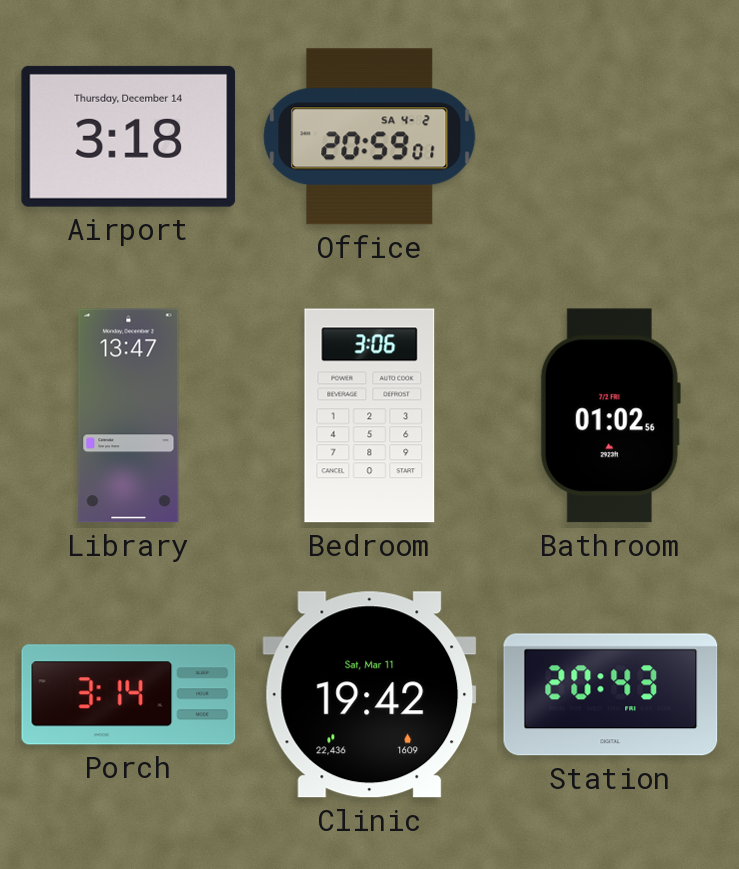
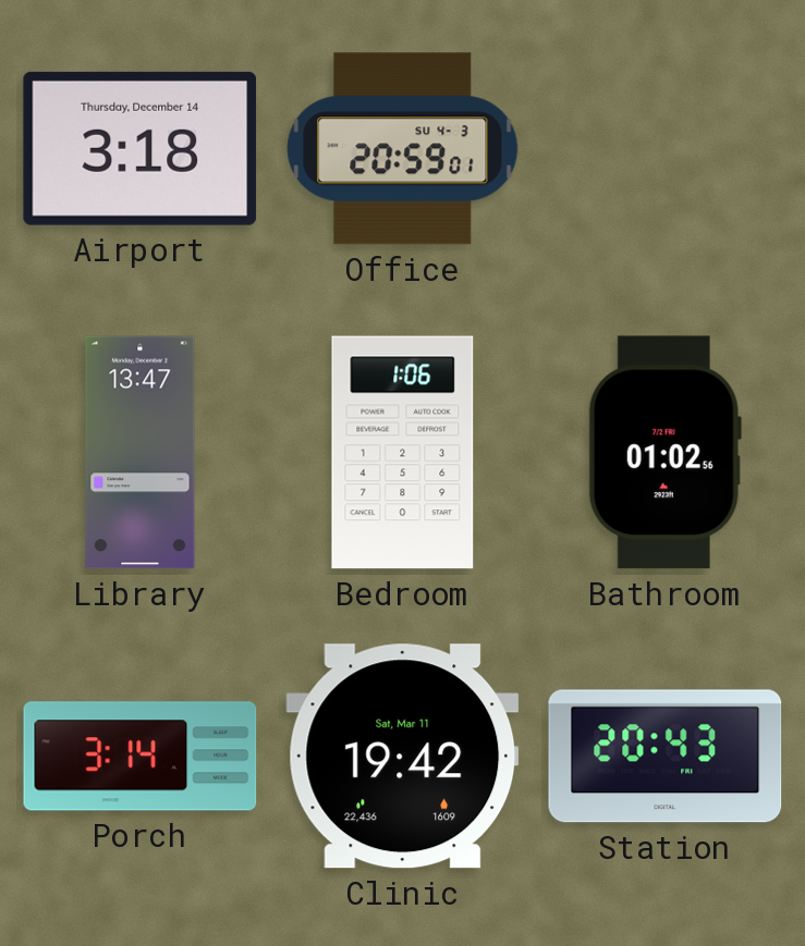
Office date: SA 4-2 -> SU 4-3
Bedroom: 3:06 -> 1:06
